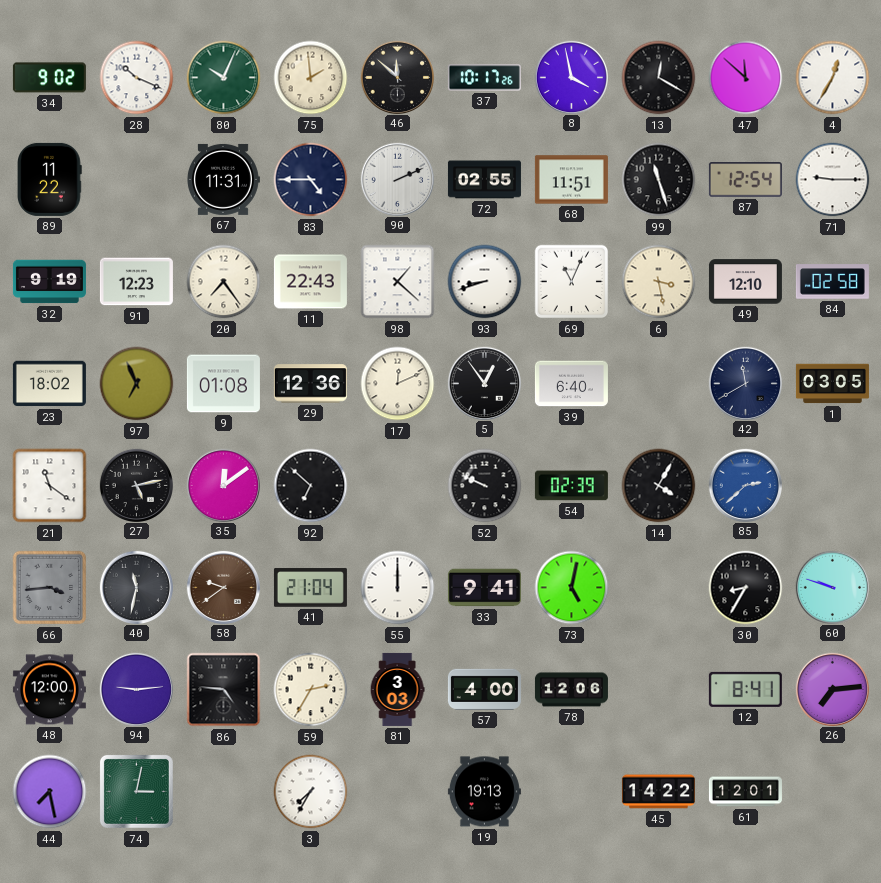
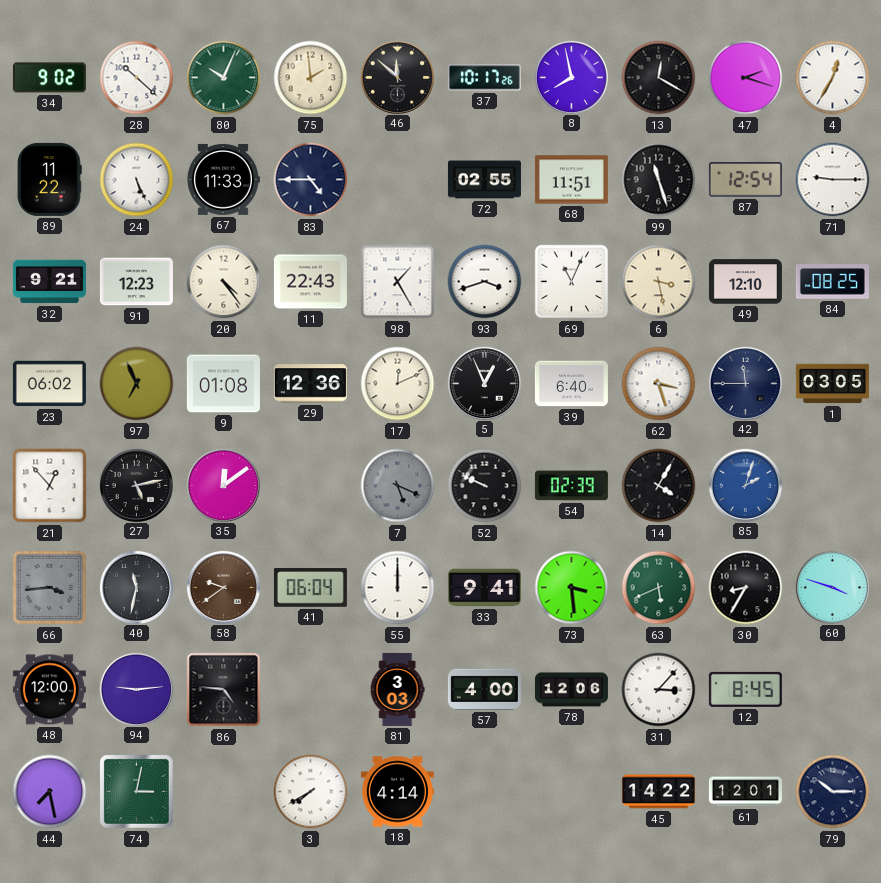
28: 10:19 -> 10:22
8: 3:58 -> 7:58
47: 11:52 -> 2:18
24: none -> 5:26
67: 11:31 -> 11:33
90: 2:11 -> none
32: 9:19 -> 9:21
20: 7:24 -> 4:24
98: 1:22 -> 1:25
93: 8:42 -> 3:42
84: 02:58 -> 08:25
23: 18:02 -> 06:02
5: 12:54 -> 12:56
62: none -> 3:27
42: 11:40 -> 11:45
21: 11:21 -> 12:53
92: 6:52 -> none
7: none -> 5:19
85: 2:38 -> 2:03
41: 21:04 -> 06:04
73: 5:02 -> 3:29
63: none -> 5:41
60: 9:48 -> 3:48
59: 2:35 -> none
31: none -> 3:07
12: 8:41 -> 8:45
26: 7:14 -> none
3: 7:35 -> 7:40
18: none -> 4:14
19: 19:13 -> none
79: none -> 10:15
